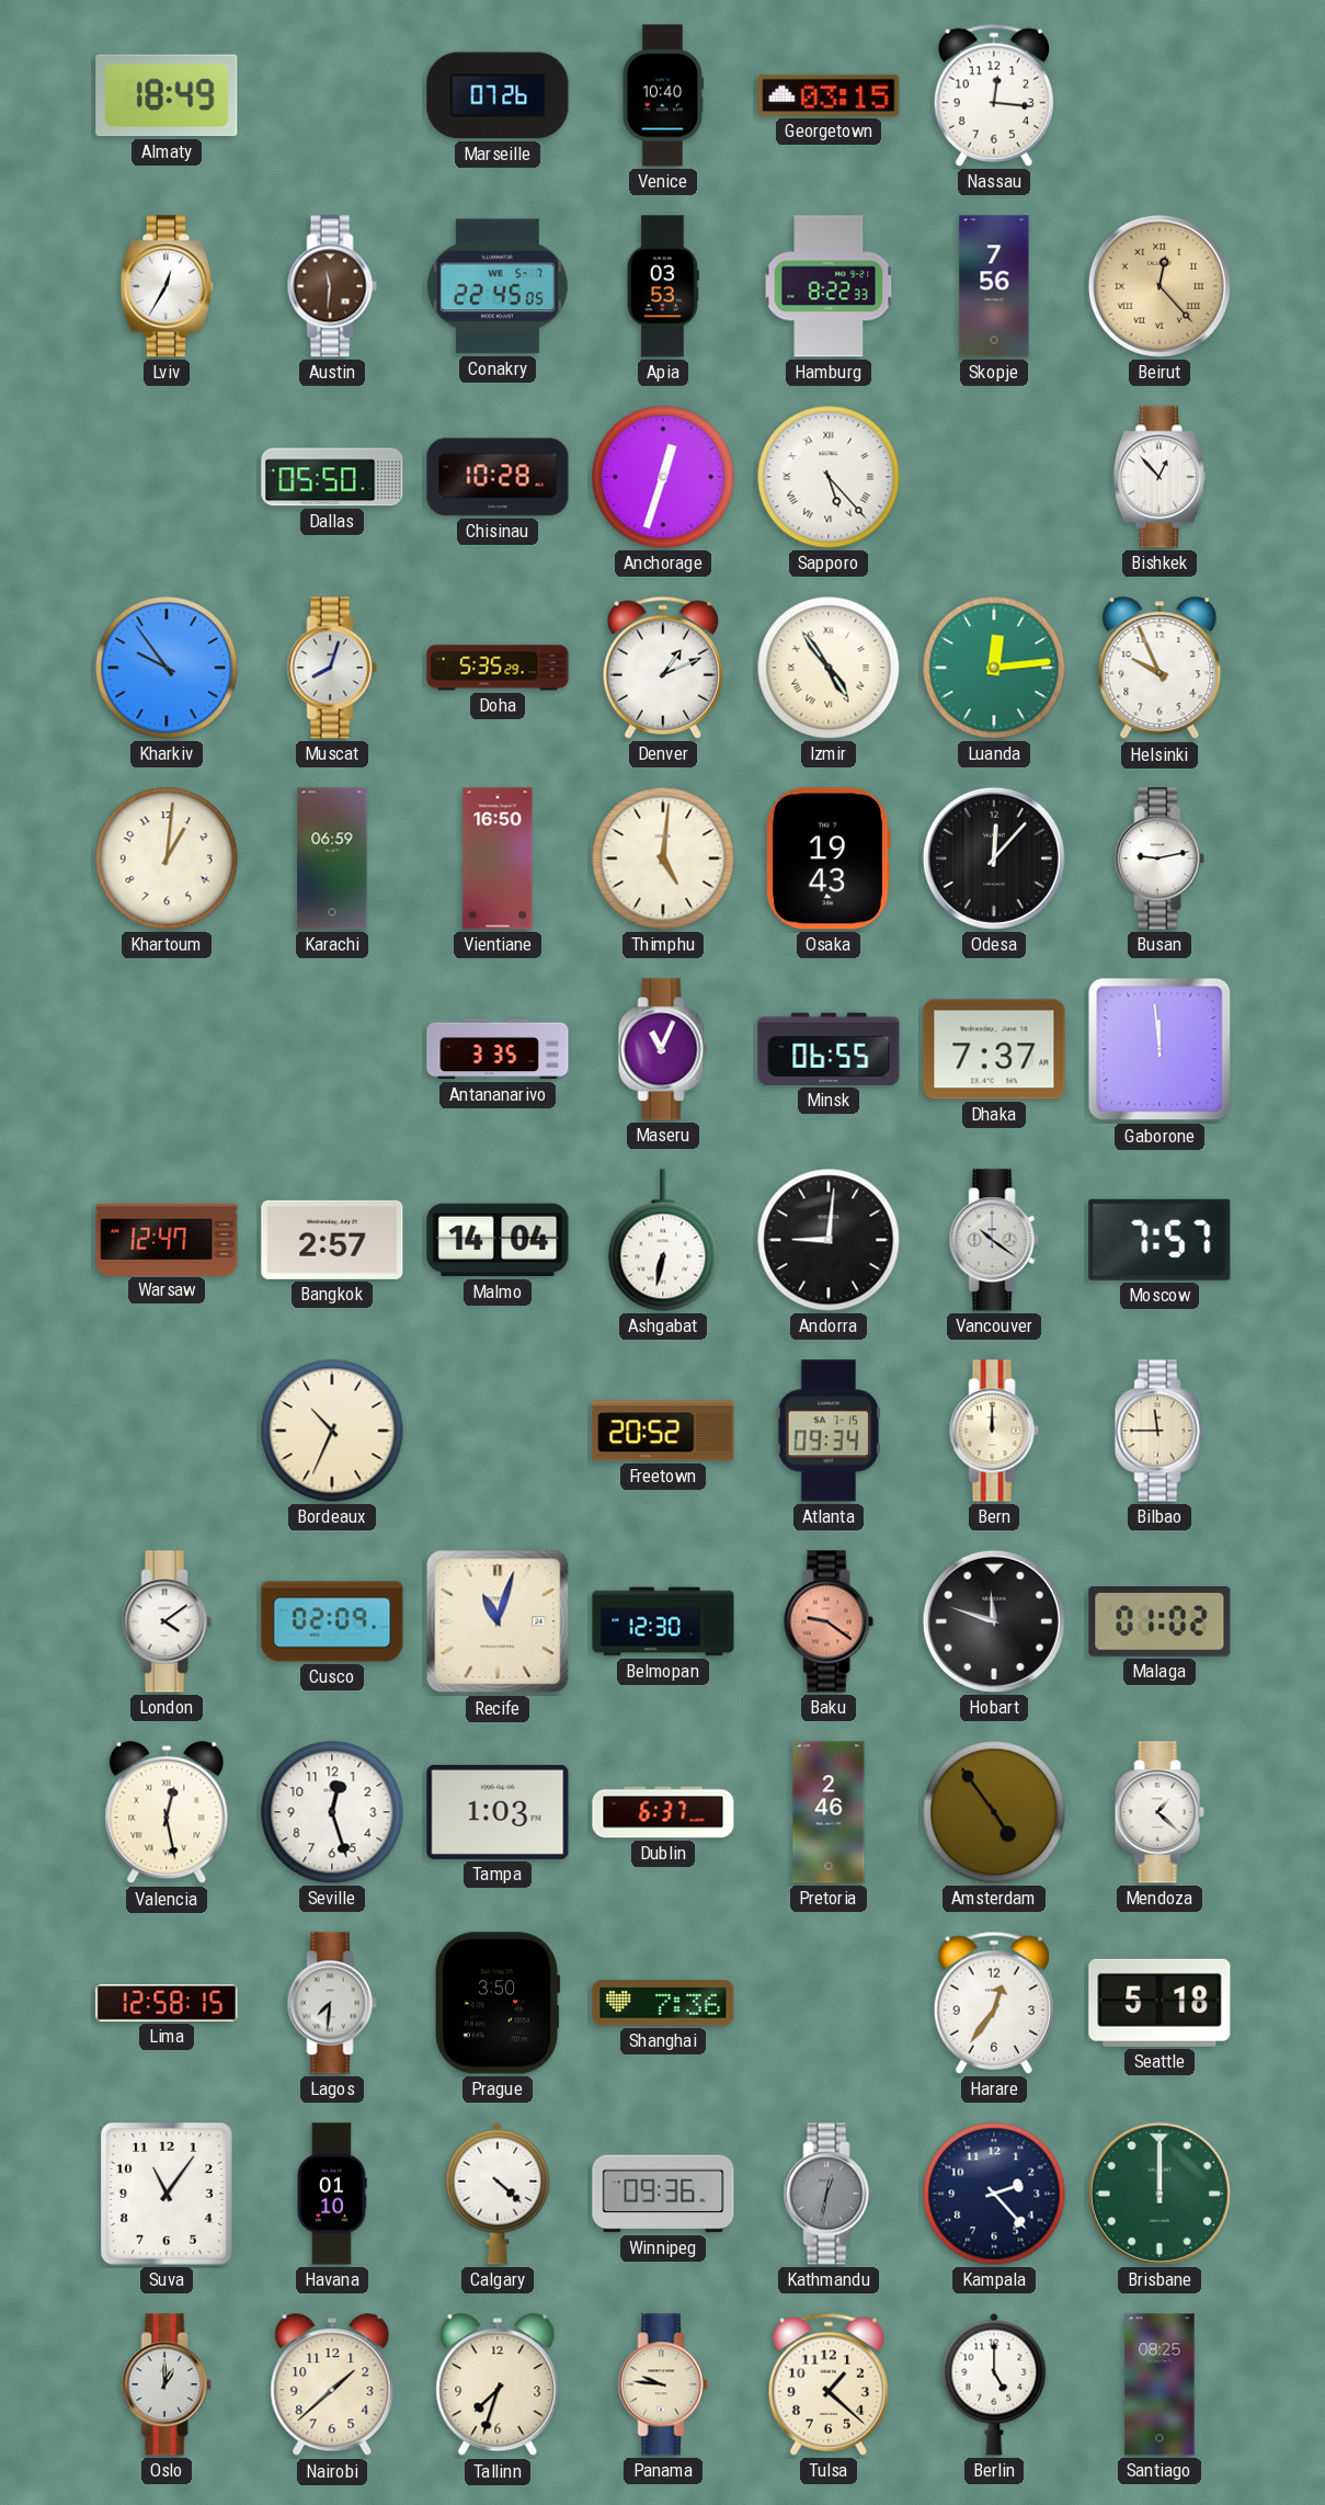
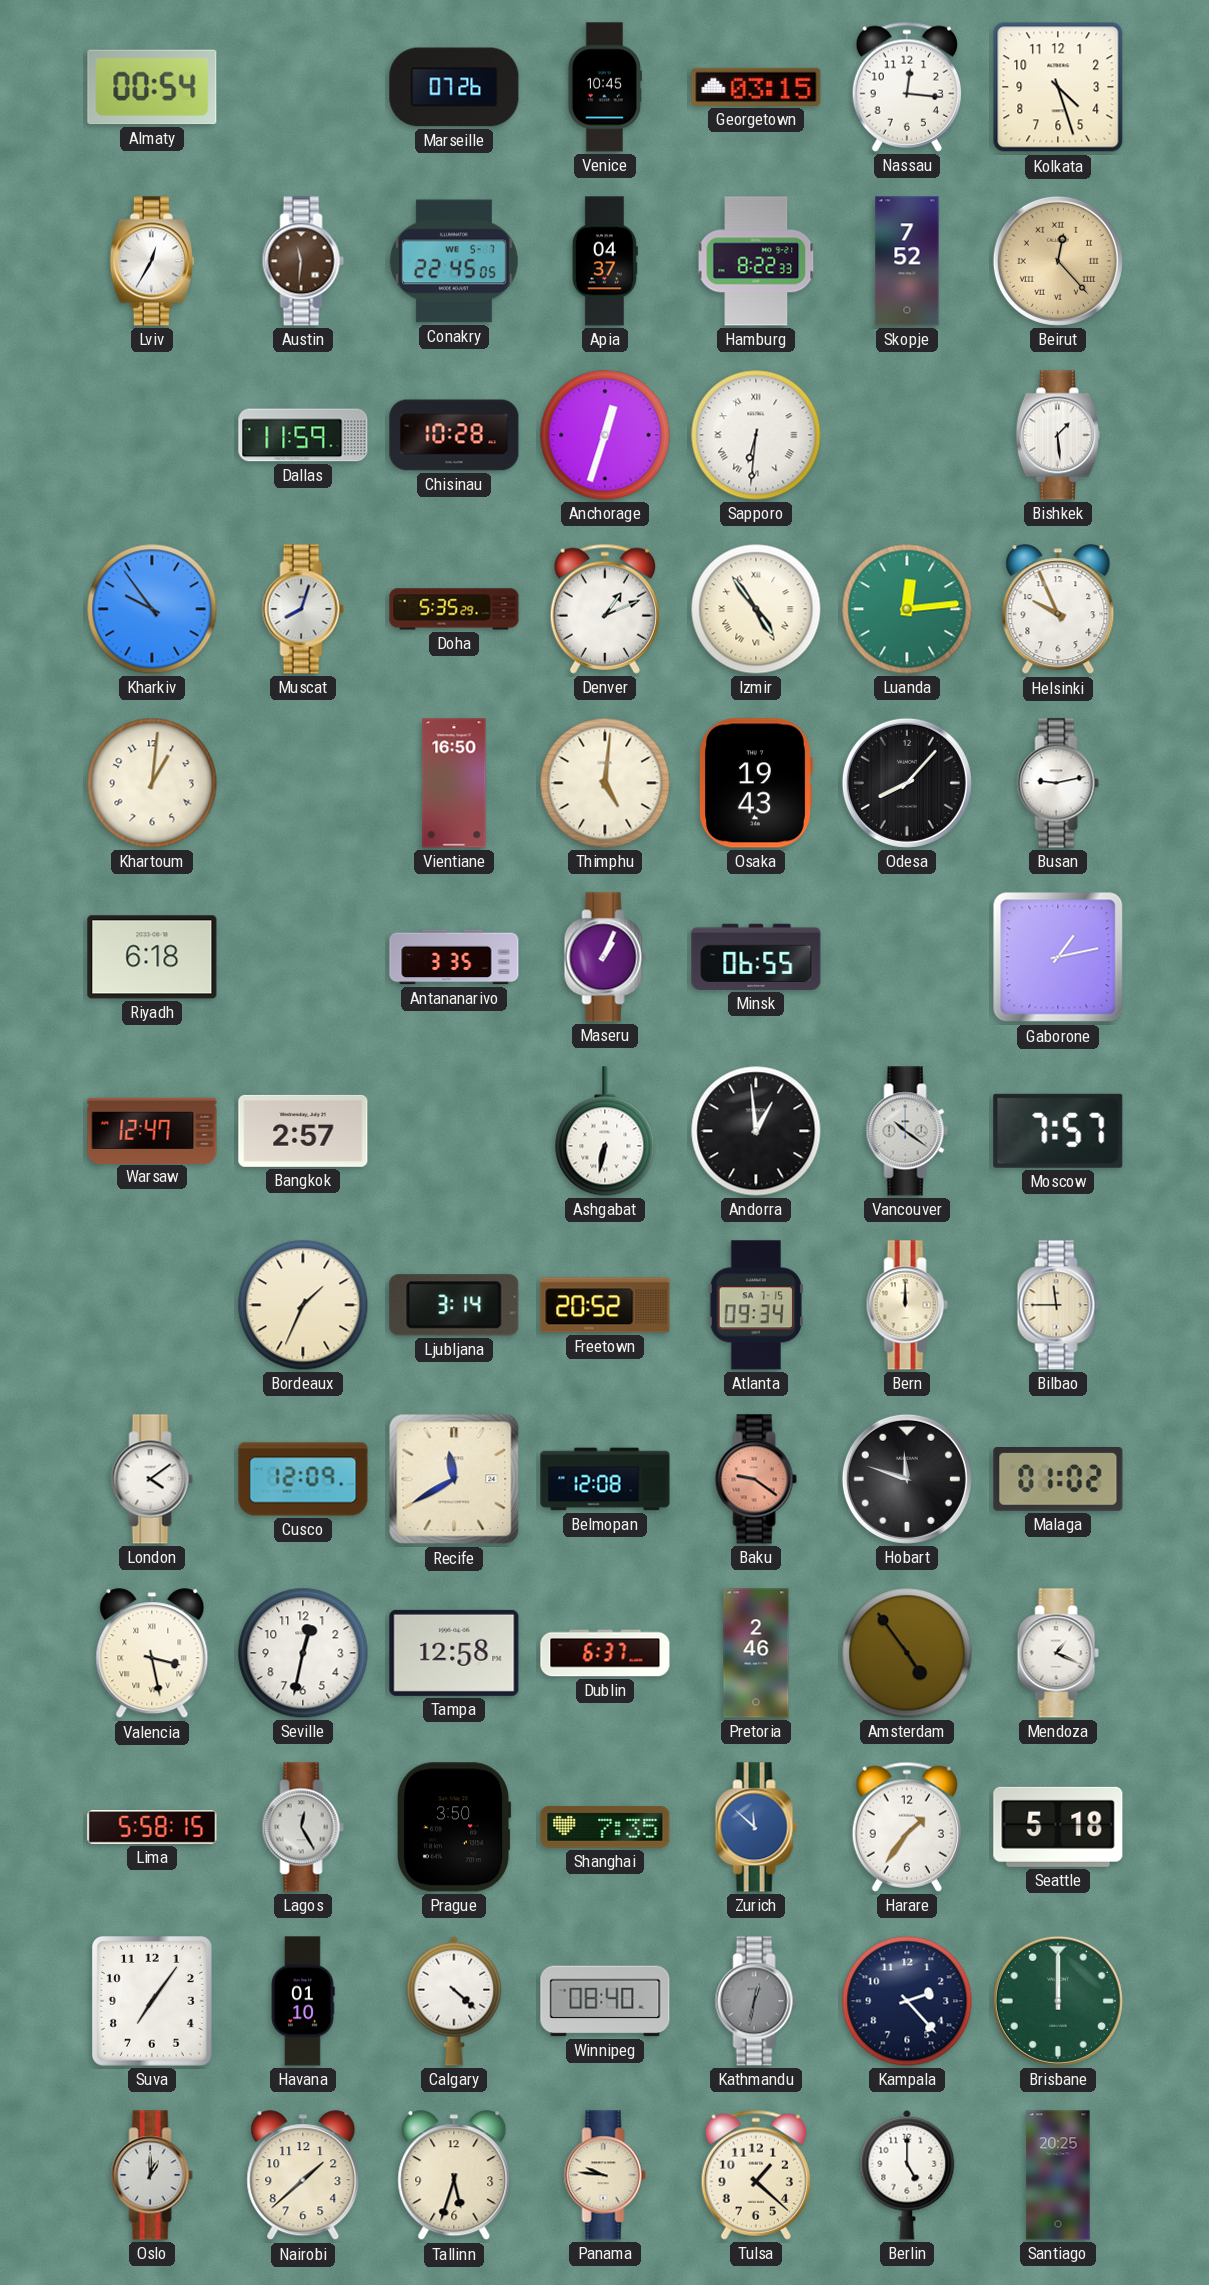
Almaty: 18:49 -> 00:54
Venice: 10:40 -> 10:45
Kolkata: none -> 4:27
Apia: 03:53 -> 04:37
Skopje: 7:56 -> 7:52
Dallas: 05:50 -> 11:59
Sapporo: 5:23 -> 6:31
Bishkek: 12:53 -> 1:29
Karachi: 06:59 -> none
Odesa: 12:07 -> 8:07
Riyadh: none -> 6:18
Maseru: 11:04 -> 1:04
Dhaka: 7:37 -> none
Gaborone: 11:59 -> 1:13
Malmo: 14:04 -> none
Andorra: 9:01 -> 12:59
Bordeaux: 10:34 -> 1:34
Ljubljana: none -> 3:14
Cusco: 02:09 -> 12:09
Recife: 11:03 -> 11:40
Belmopan: 12:30 -> 12:08
Valencia: 12:28 -> 3:28
Seville: 12:27 -> 12:32
Tampa: 1:03 -> 12:58
Mendoza: 1:22 -> 1:19
Lima: 12:58 -> 5:58
Lagos: 7:31 -> 12:25
Shanghai: 7:36 -> 7:35
Zurich: none -> 11:52
Harare: 12:36 -> 1:36
Suva: 11:06 -> 7:06
Winnipeg: 09:36 -> 08:40
Tallinn: 7:33 -> 5:33
Santiago: 08:25 -> 20:25
